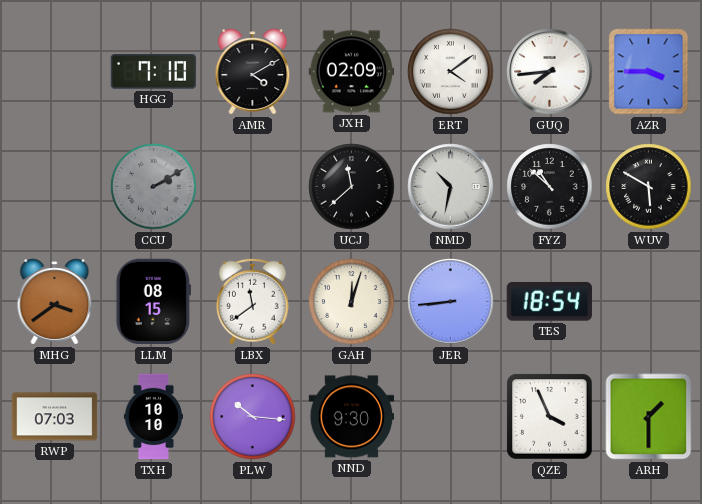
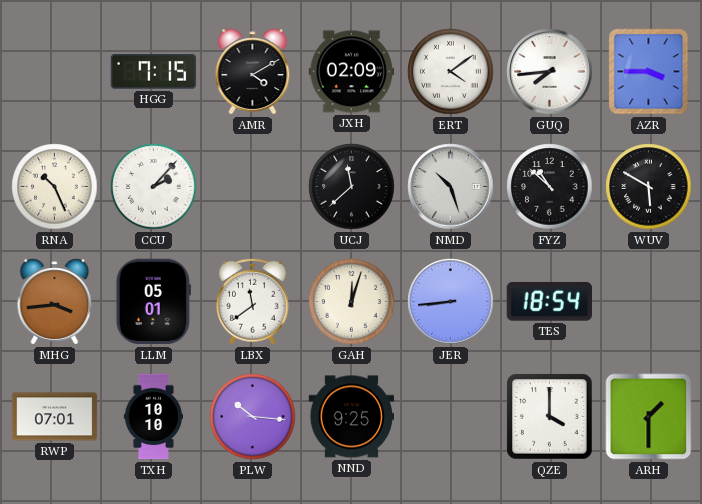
HGG: 7:10 -> 7:15
RNA: none -> 10:26
CCU: 2:10 -> 2:07
CCU dial: grey -> white
NMD: 10:32 -> 10:27
MHG: 3:39 -> 3:44
LLM: 08:15 -> 05:01
RWP: 07:03 -> 07:01
NND: 9:30 -> 9:25
QZE: 3:56 -> 4:00
